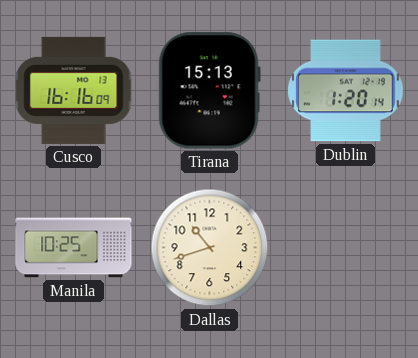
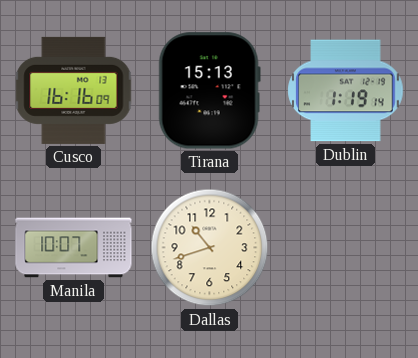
Dublin: 1:20 -> 1:19
Manila: 10:25 -> 10:07
